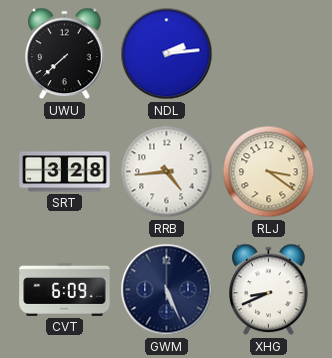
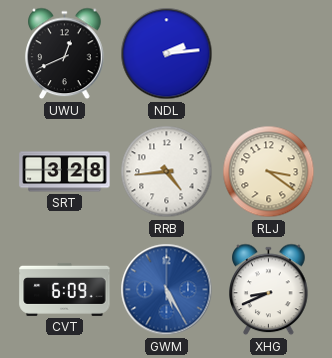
UWU: 7:38 -> 12:41
GWM: 5:26 -> 5:25
GWM dial: navy -> blue
